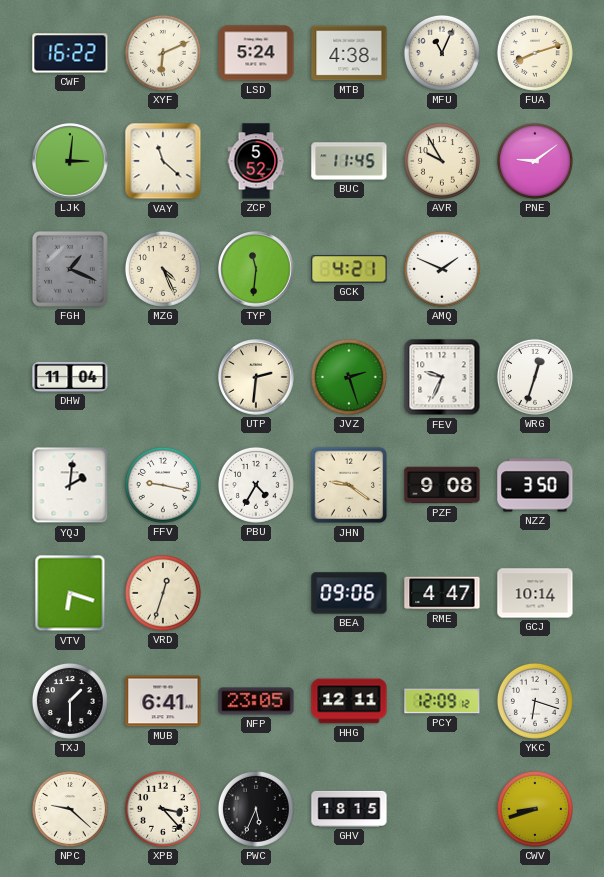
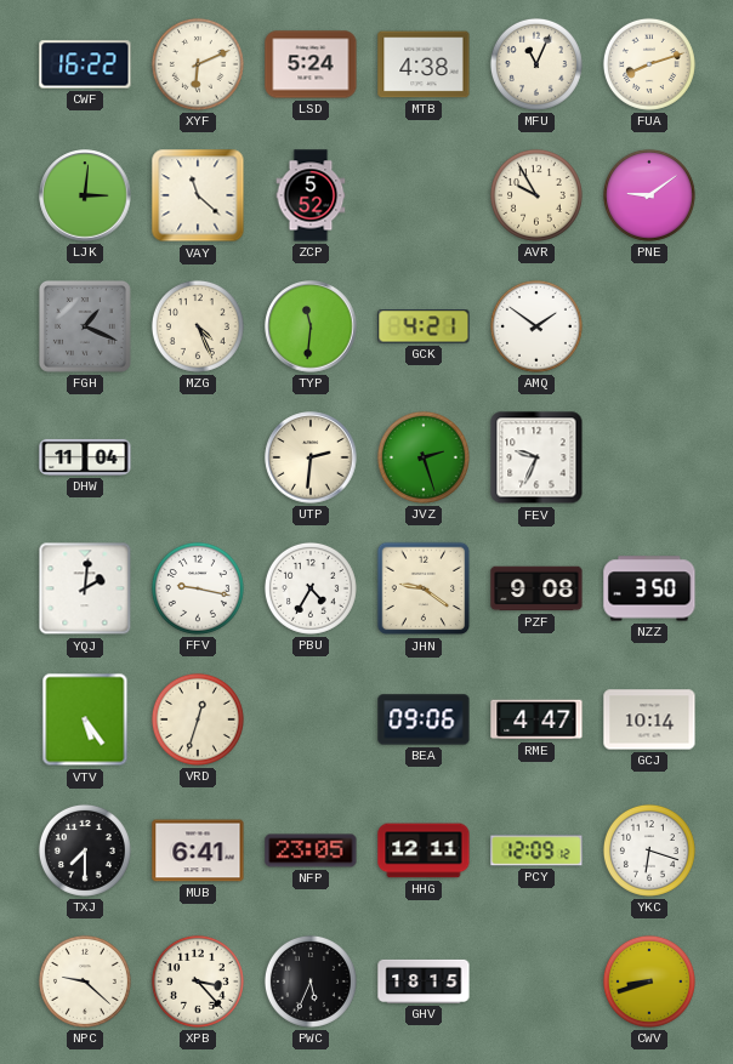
BUC: 11:45 -> none
AMQ: 1:49 -> 1:51
WRG: 12:33 -> none
VTV: 6:18 -> 5:24
TXJ: 1:30 -> 7:30
